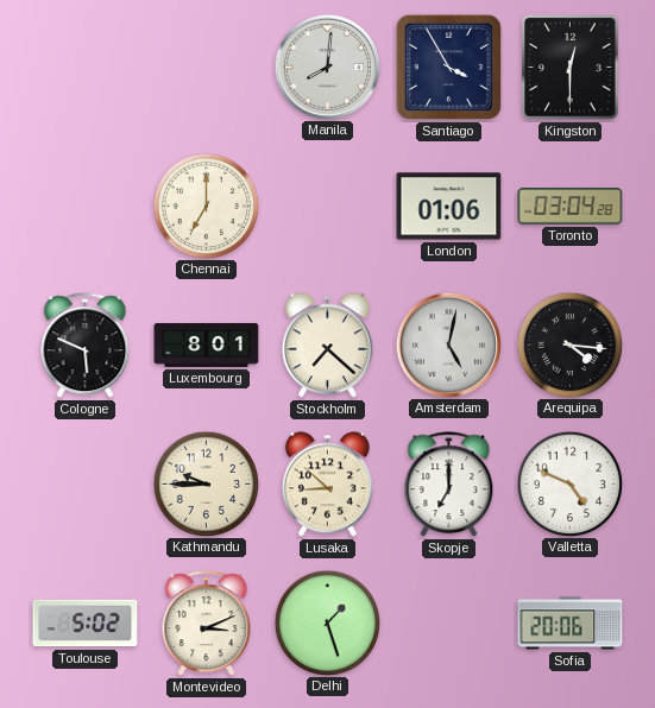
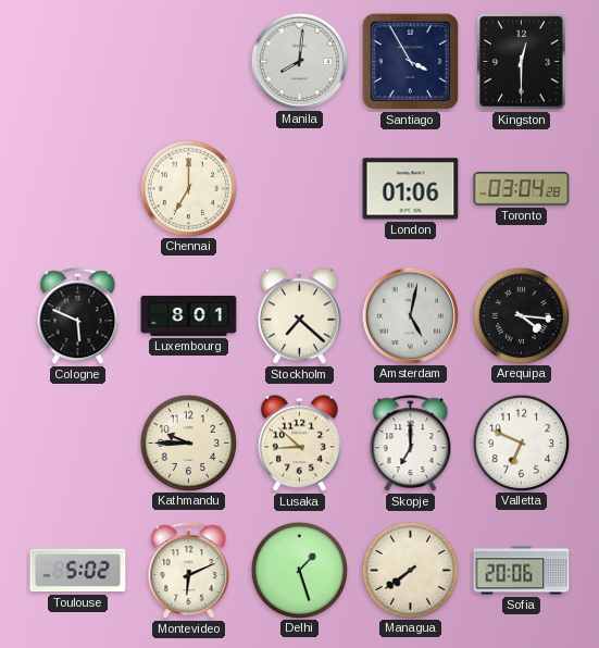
Valletta: 4:49 -> 6:49
Montevideo: 3:11 -> 6:11
Managua: none -> 7:39
